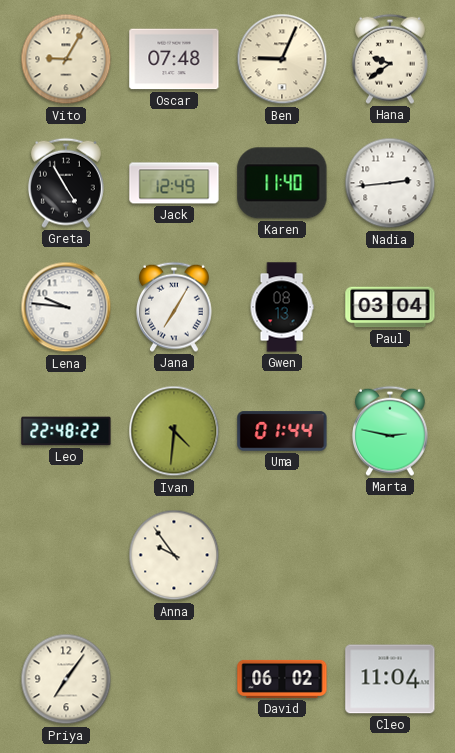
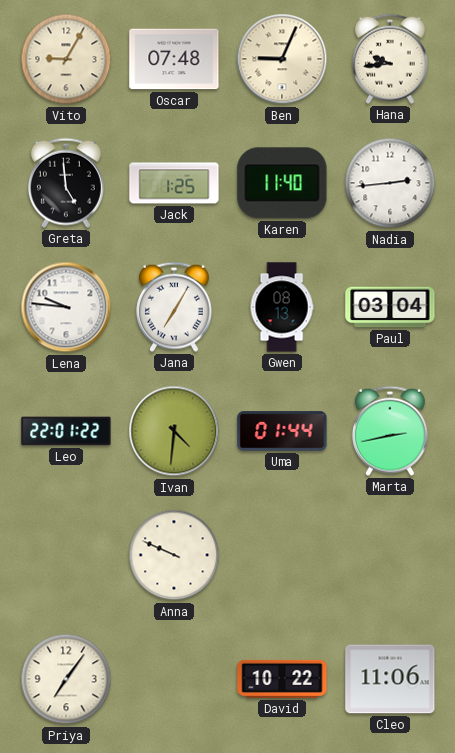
Hana: 9:39 -> 9:44
Greta: 4:55 -> 4:59
Jack: 12:49 -> 1:25
Leo: 22:48 -> 22:01
Marta: 2:47 -> 2:43
Anna: 9:54 -> 9:49
David: 06:02 -> 10:22
Cleo: 11:04 -> 11:06
